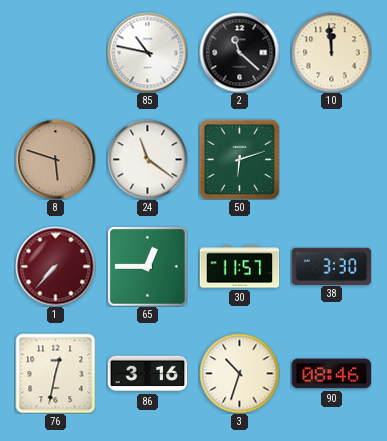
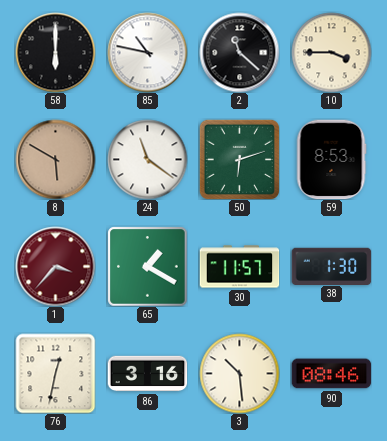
58: none -> 6:00
10: 11:59 -> 3:45
8: 5:48 -> 5:50
59: none -> 8:53
1: 7:37 -> 3:37
65: 12:45 -> 1:20
38: 3:30 -> 1:30
3: 10:33 -> 10:29
